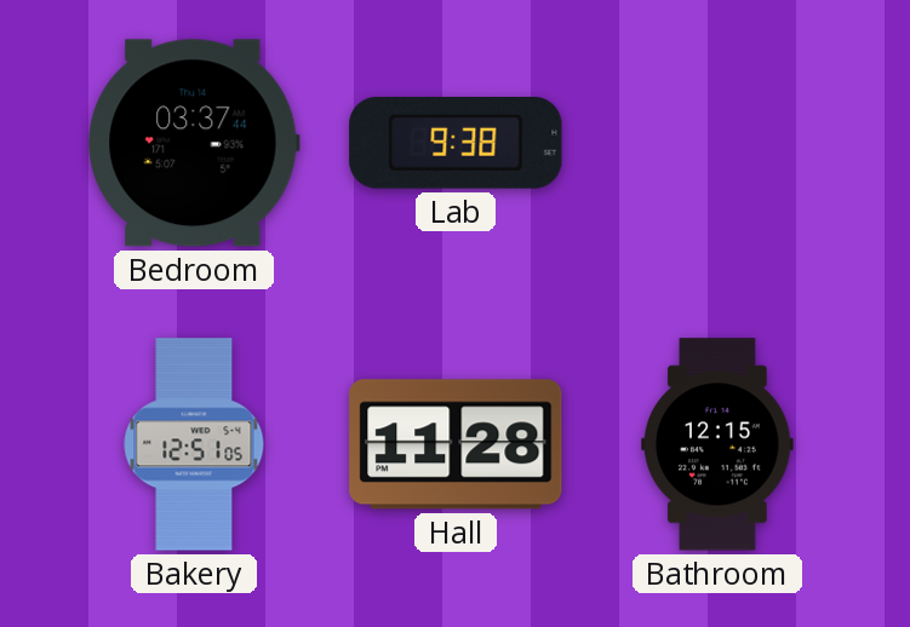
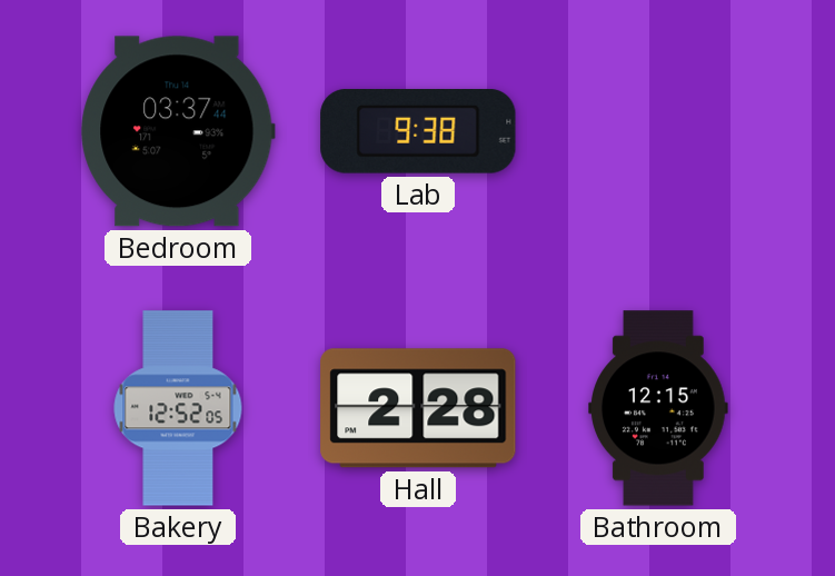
Bakery: 12:51 -> 12:52
Hall: 11:28 -> 2:28
